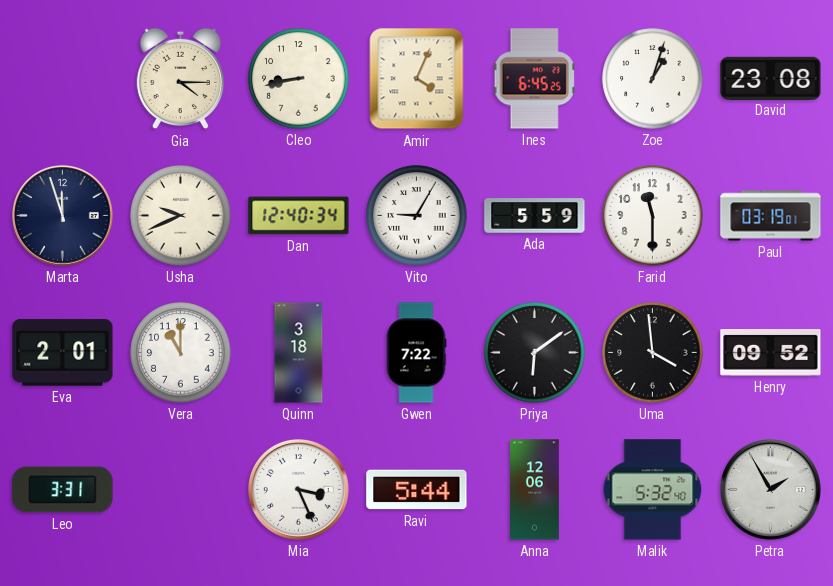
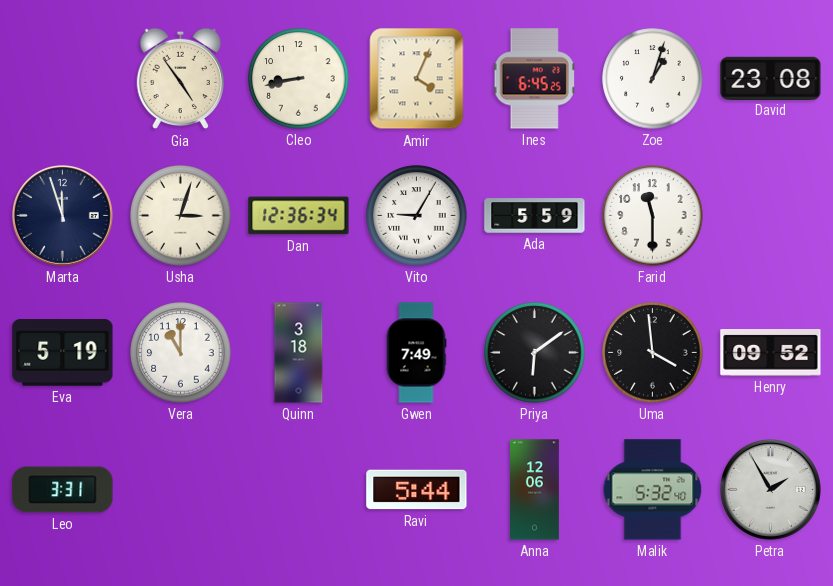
Gia: 4:15 -> 4:54
Usha: 9:41 -> 3:03
Dan: 12:40 -> 12:36
Paul: 03:19 -> none
Eva: 2:01 -> 5:19
Gwen: 7:22 -> 7:49
Mia: 3:26 -> none
